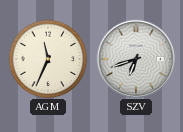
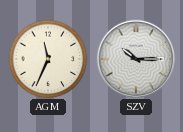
SZV: 6:42 -> 10:15
